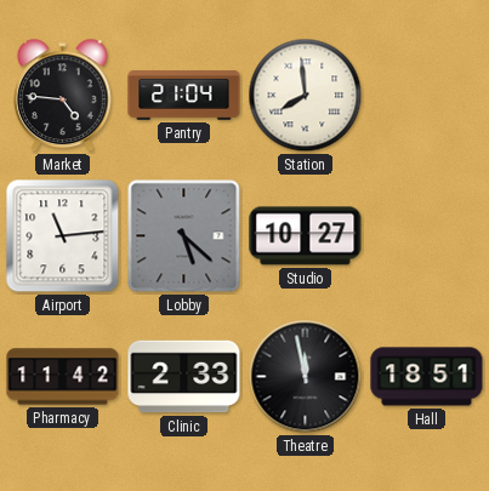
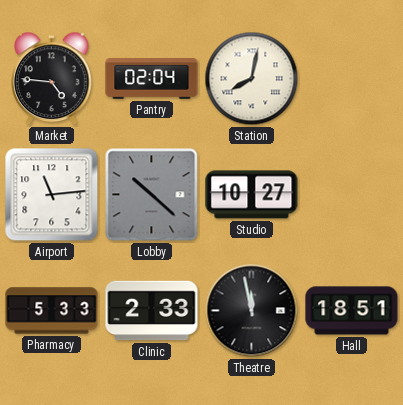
Pantry: 21:04 -> 02:04
Station: 7:59 -> 8:02
Lobby: 5:22 -> 10:22
Pharmacy: 11:42 -> 5:33
